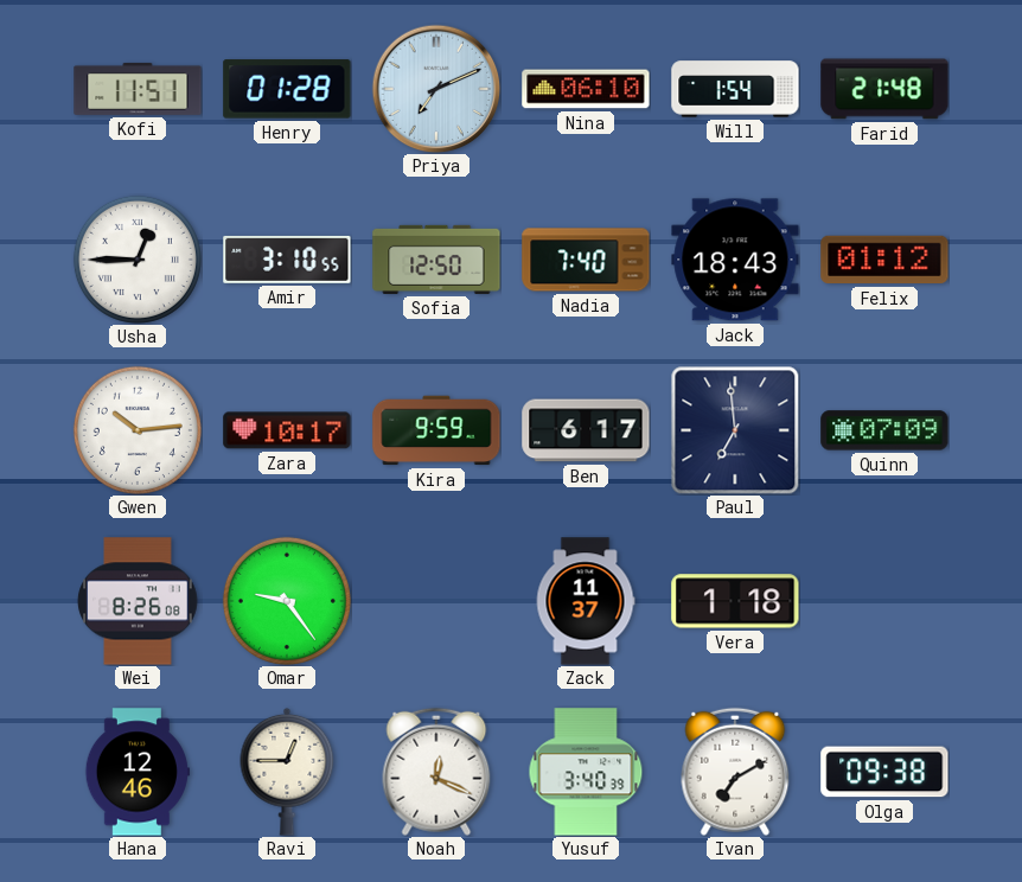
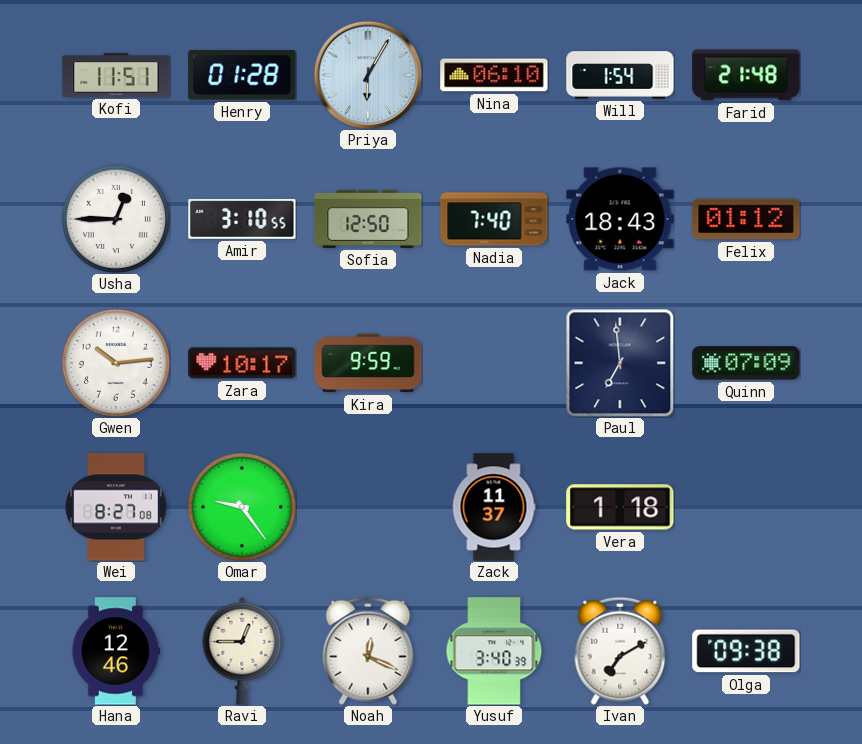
Priya: 7:11 -> 6:05
Ben: 6:17 -> none
Wei: 8:26 -> 8:27
